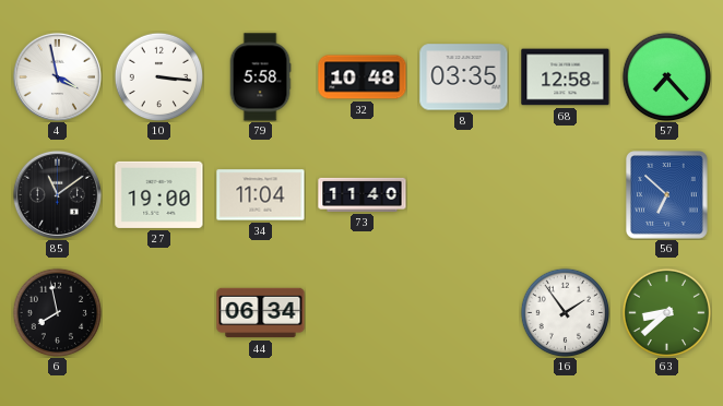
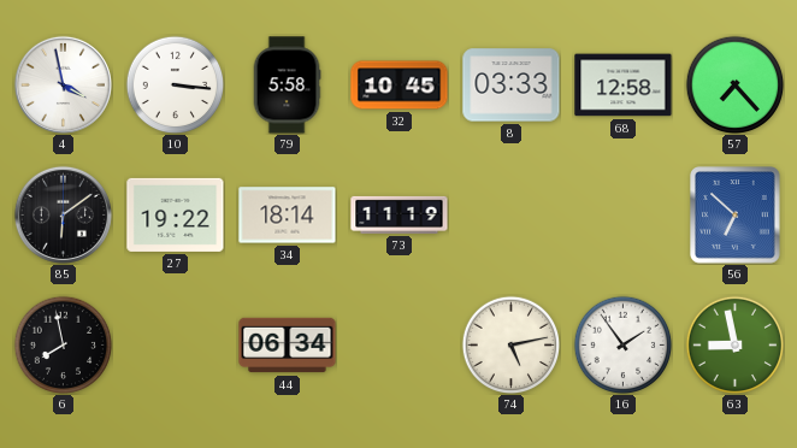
32: 10:48 -> 10:45
8: 03:35 -> 03:33
85: 11:09 -> 6:09
27: 19:00 -> 19:22
34: 11:04 -> 18:14
73: 11:40 -> 11:19
74: none -> 5:13
63: 8:38 -> 8:58
